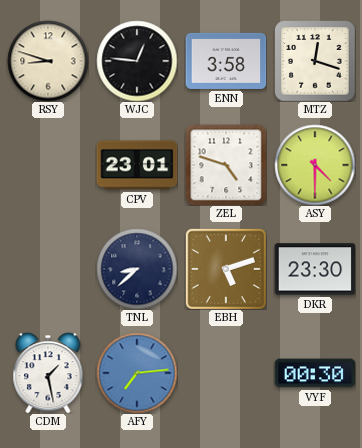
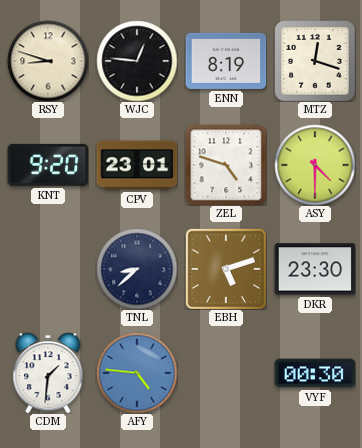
ENN: 3:58 -> 8:19
KNT: none -> 9:20
CDM: 1:28 -> 1:31
AFY: 7:14 -> 4:46
